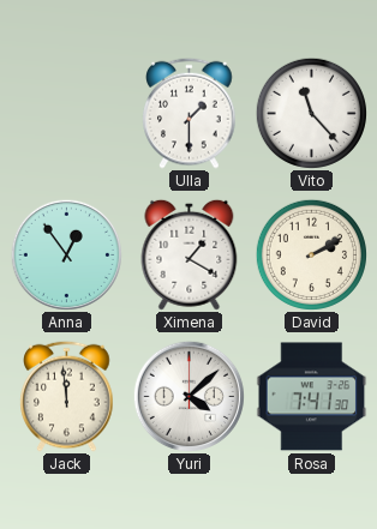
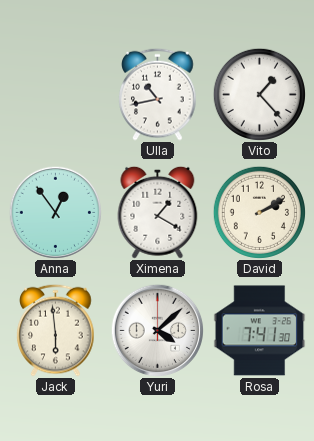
Ulla: 1:30 -> 10:43
Vito: 11:23 -> 1:23
Jack: 11:59 -> 5:59
